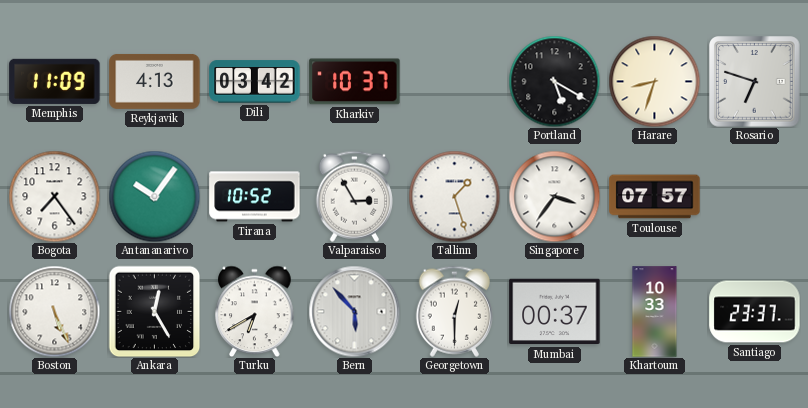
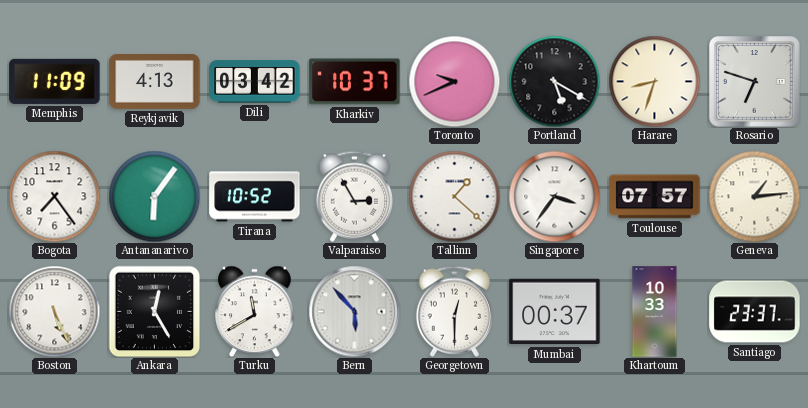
Toronto: none -> 9:41
Antananarivo: 10:06 -> 6:06
Tallinn: 1:27 -> 1:22
Geneva: none -> 1:14
Turku: 6:40 -> 11:40
